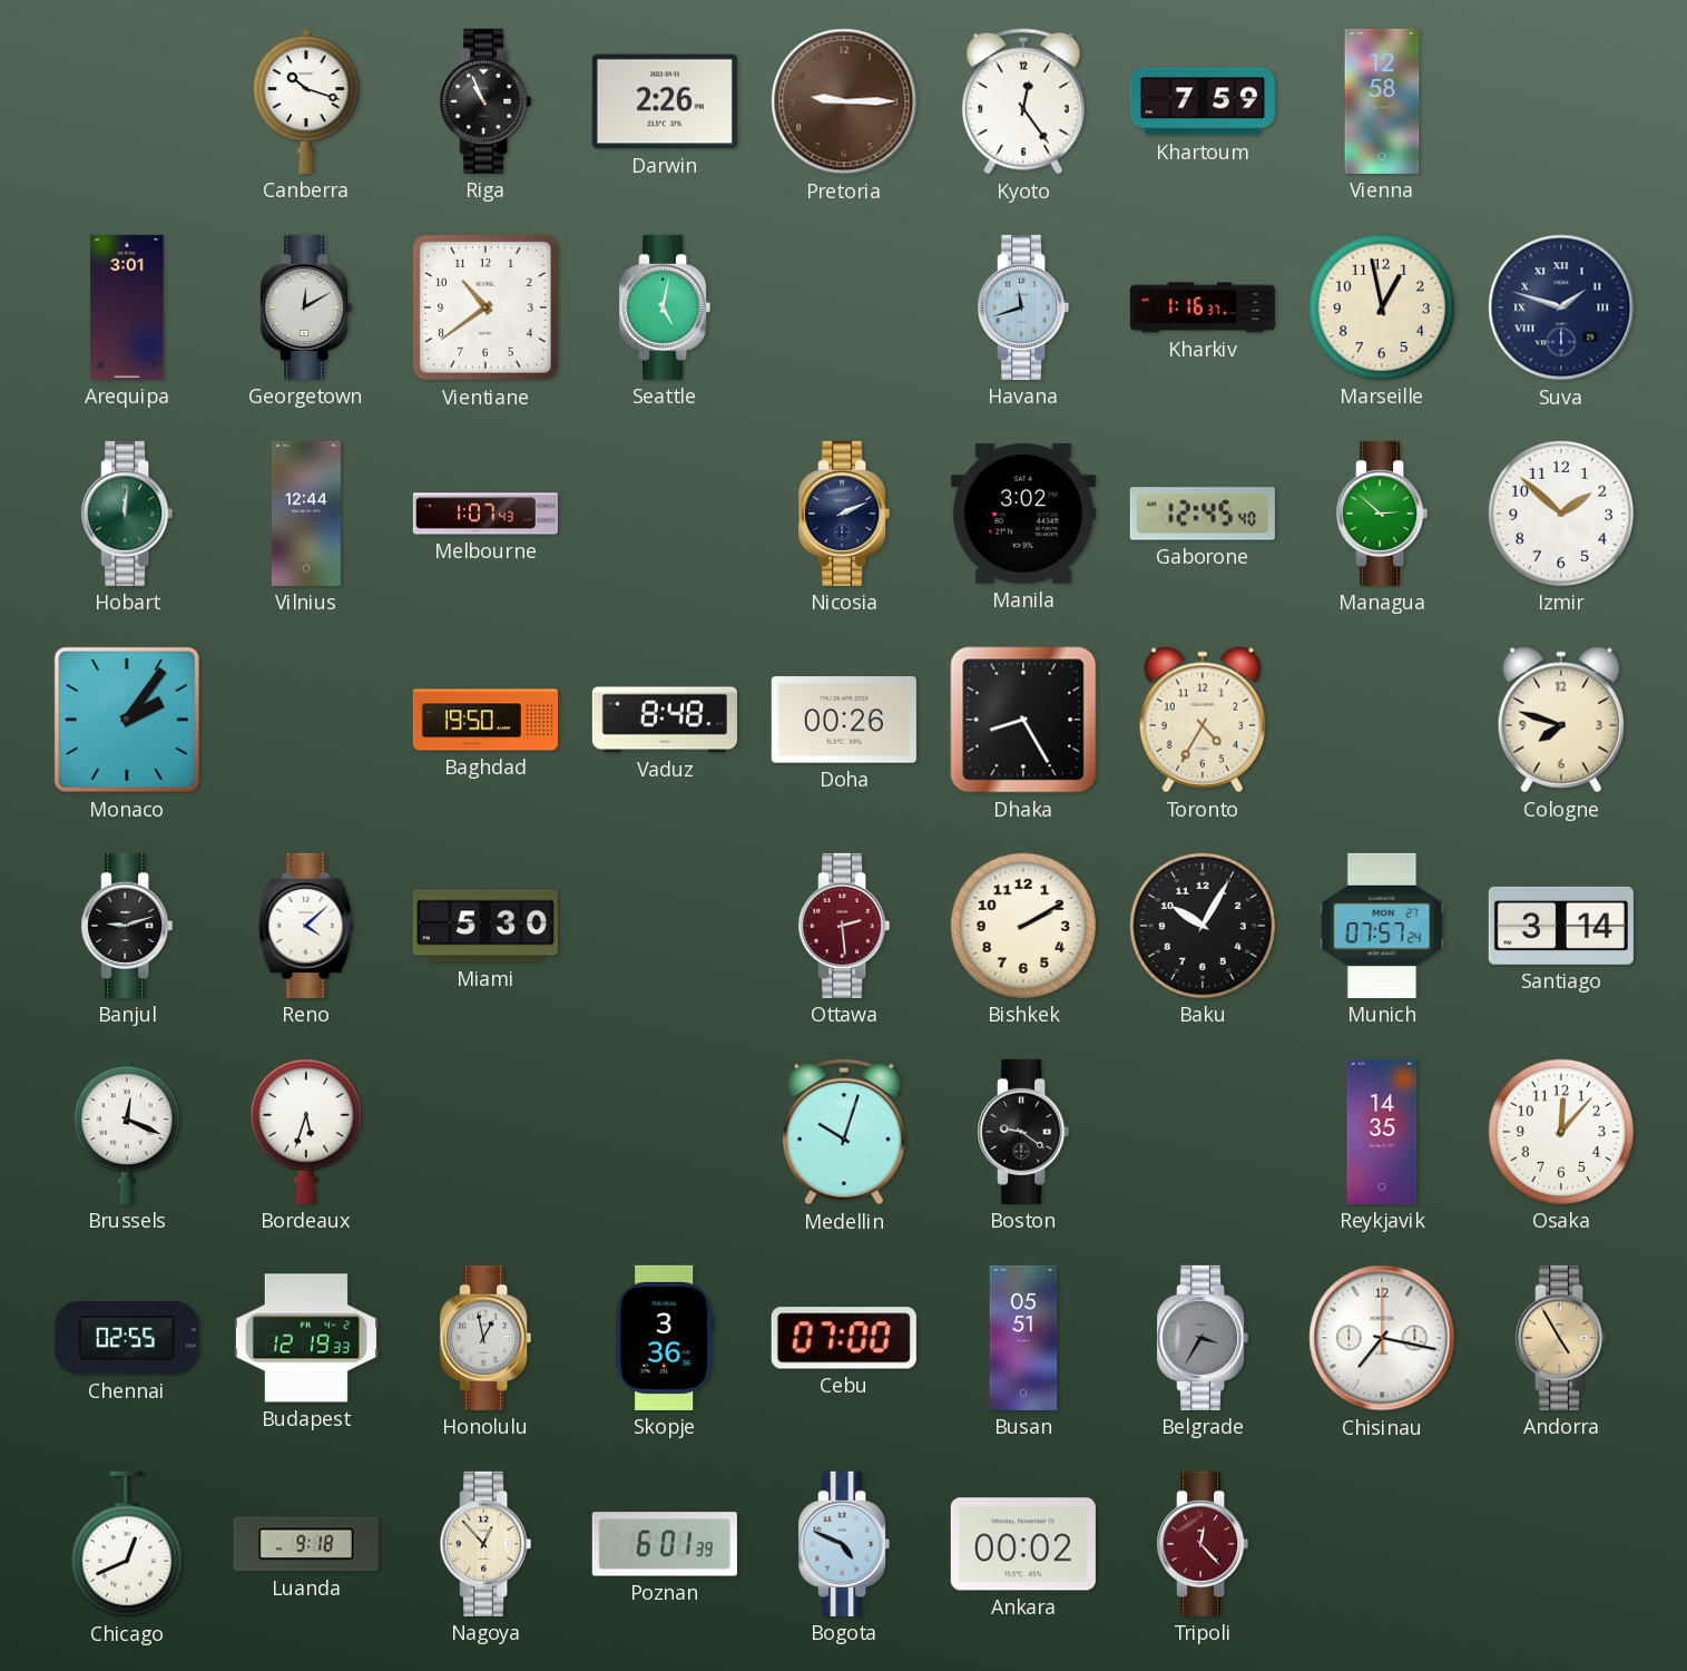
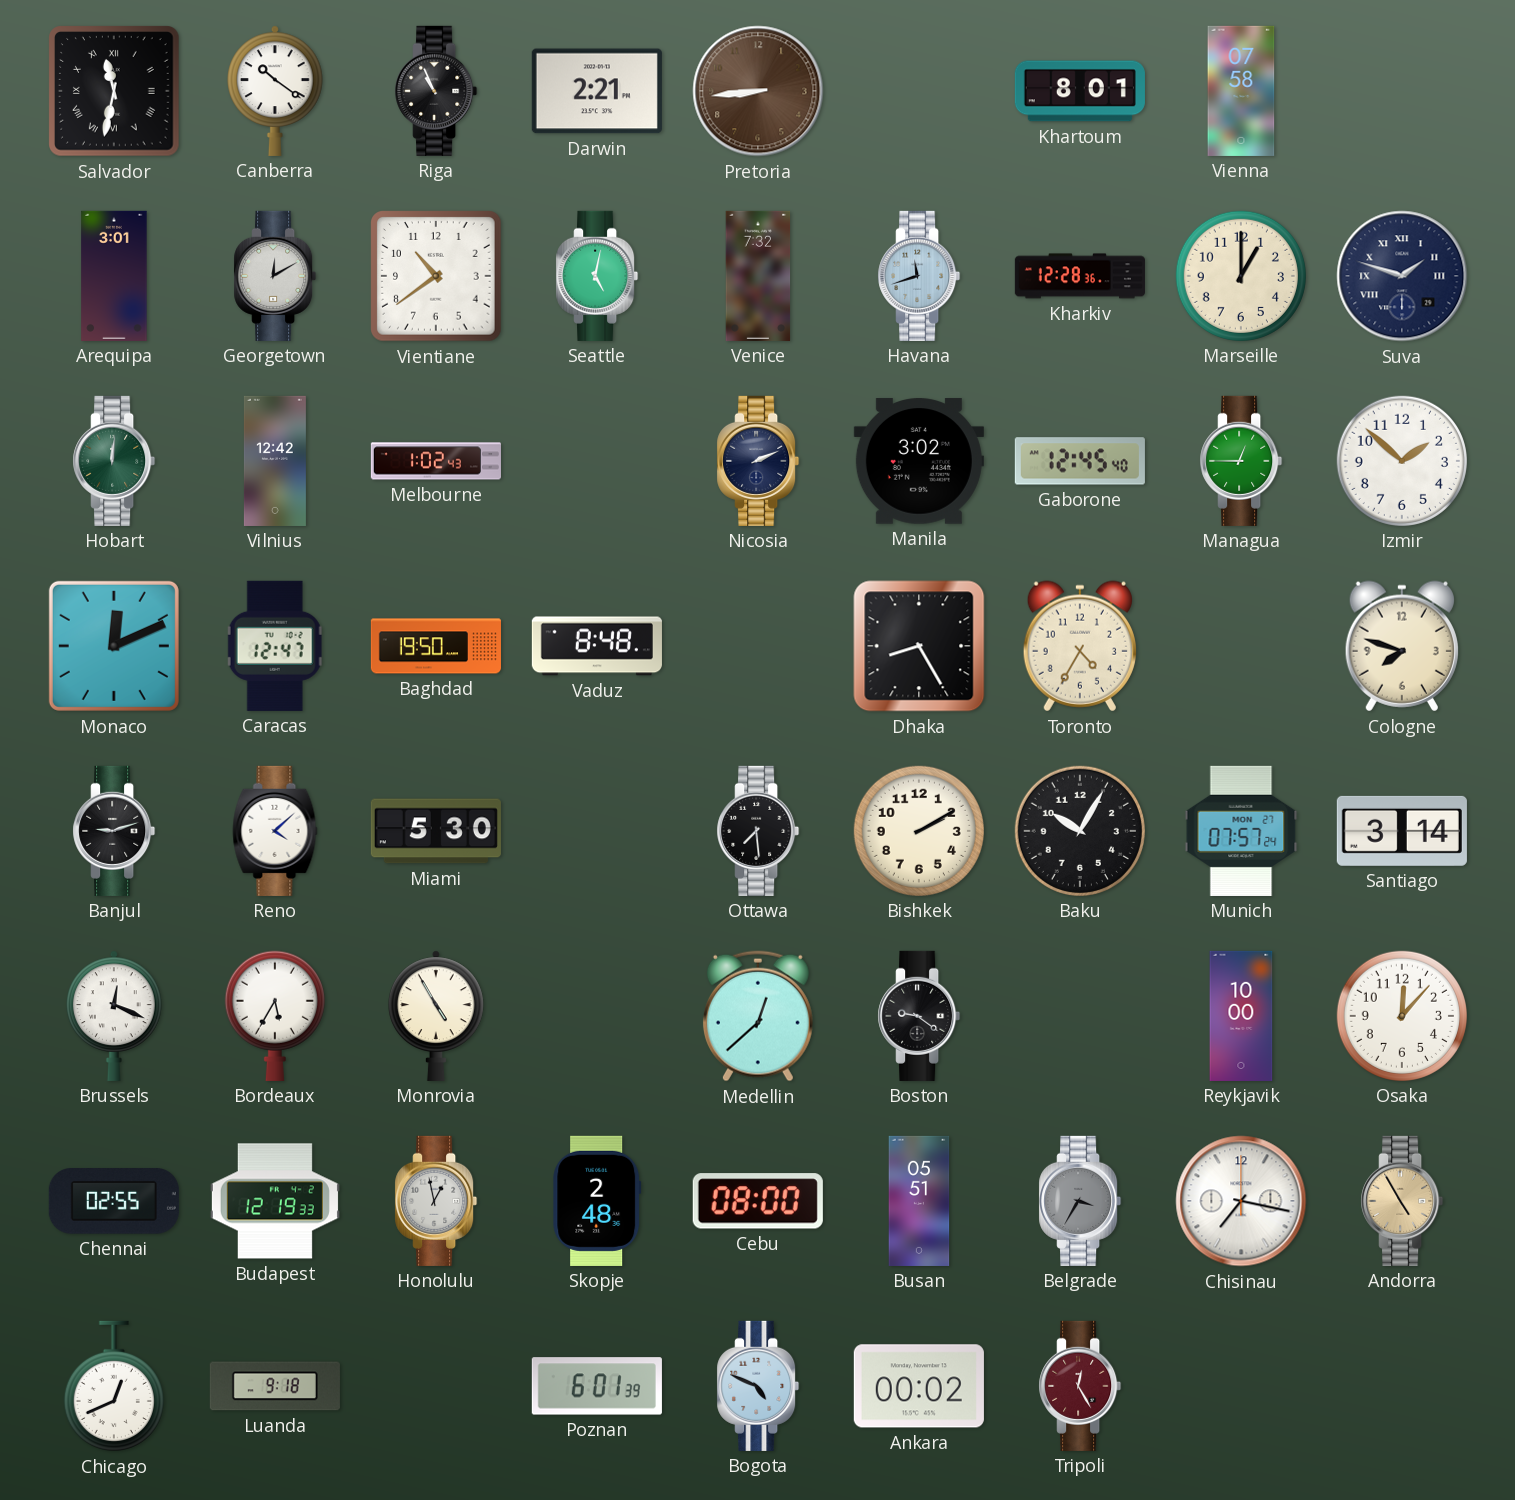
Salvador: none -> 11:32
Canberra: 10:18 -> 10:21
Darwin: 2:26 -> 2:21
Pretoria: 9:15 -> 8:44
Kyoto: 12:24 -> none
Khartoum: 7:59 -> 8:01
Vienna: 12:58 -> 07:58
Venice: none -> 7:32
Kharkiv: 1:16 -> 12:28
Marseille: 12:58 -> 1:00
Vilnius: 12:44 -> 12:42
Melbourne: 1:07 -> 1:02
Managua: 2:52 -> 12:45
Monaco: 2:06 -> 12:11
Caracas: none -> 12:47
Doha: 00:26 -> none
Ottawa: 2:29 -> 7:29
Ottawa dial: burgundy -> black
Bordeaux: 5:33 -> 5:35
Monrovia: none -> 4:55
Medellin: 10:03 -> 12:38
Reykjavik: 14:35 -> 10:00
Skopje: 3:36 -> 2:48
Cebu: 07:00 -> 08:00
Nagoya: 12:53 -> none
Tripoli: 12:23 -> 12:25
